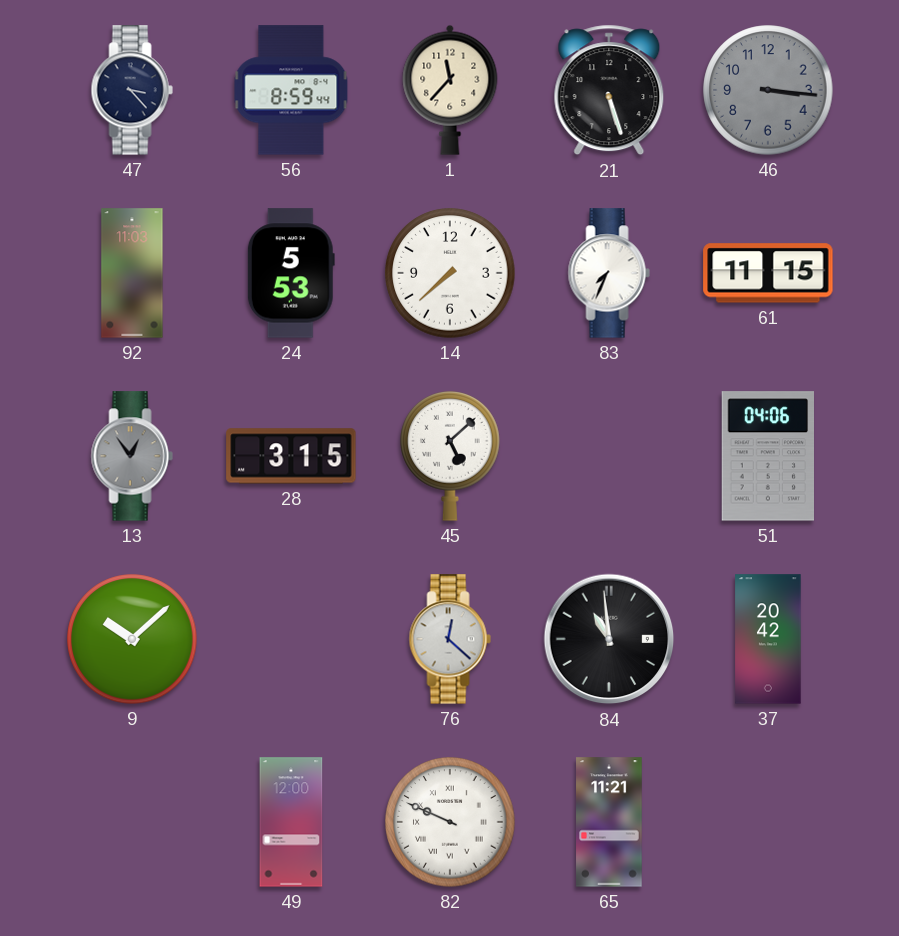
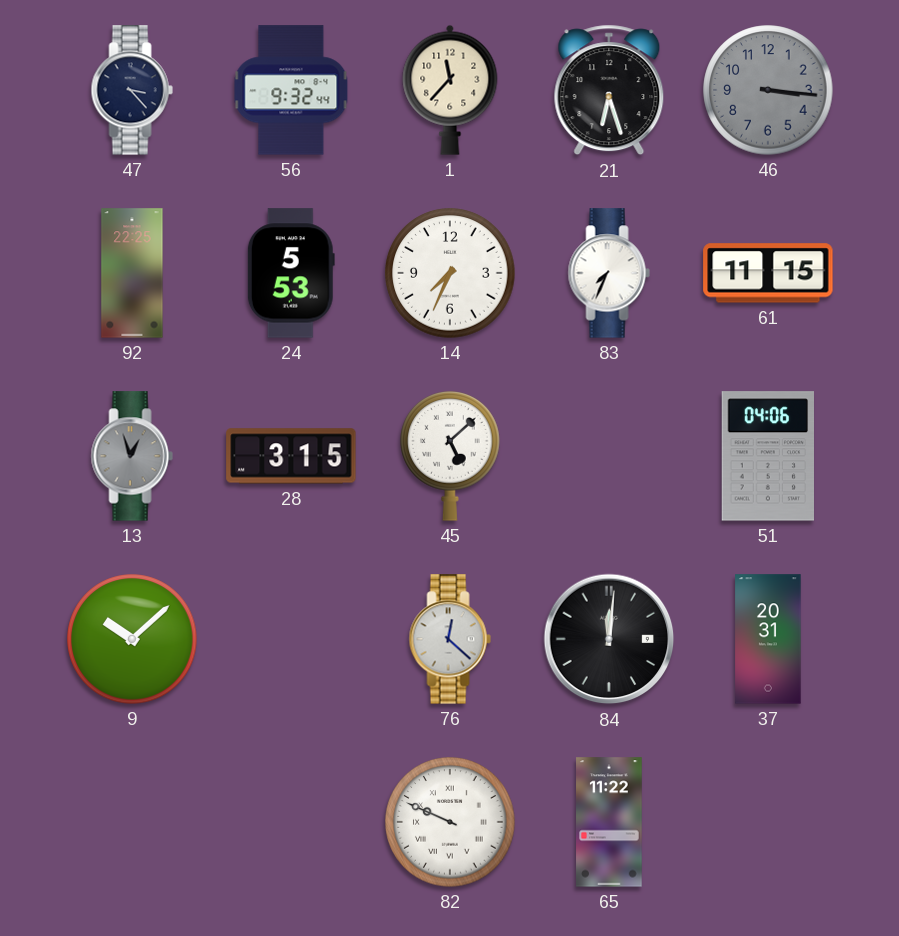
56: 8:59 -> 9:32
21: 5:27 -> 6:27
92: 11:03 -> 22:25
14: 7:38 -> 7:34
13: 12:54 -> 12:57
84: 10:59 -> 12:01
37: 20:42 -> 20:31
49: 12:00 -> none
65: 11:21 -> 11:22
